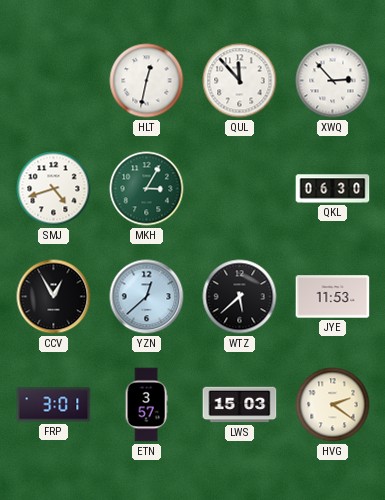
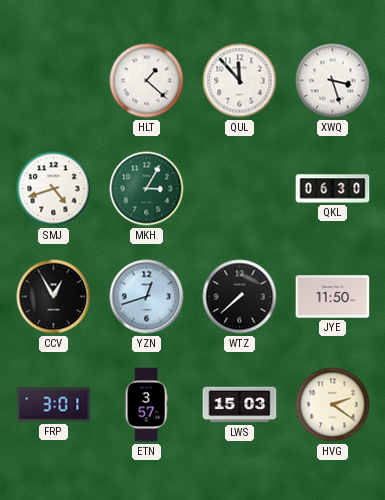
HLT: 12:32 -> 1:22
XWQ: 2:53 -> 3:27
YZN: 12:38 -> 12:42
WTZ: 5:38 -> 7:38
JYE: 11:53 -> 11:50
